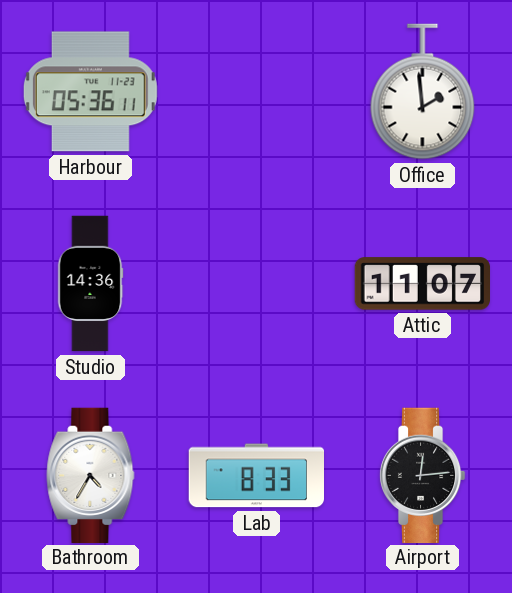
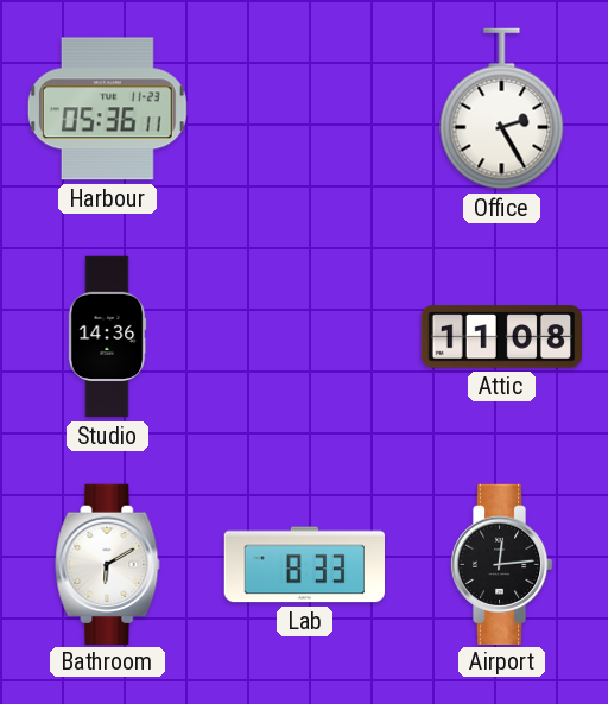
Office: 1:59 -> 2:25
Attic: 11:07 -> 11:08
Bathroom: 4:35 -> 6:10
